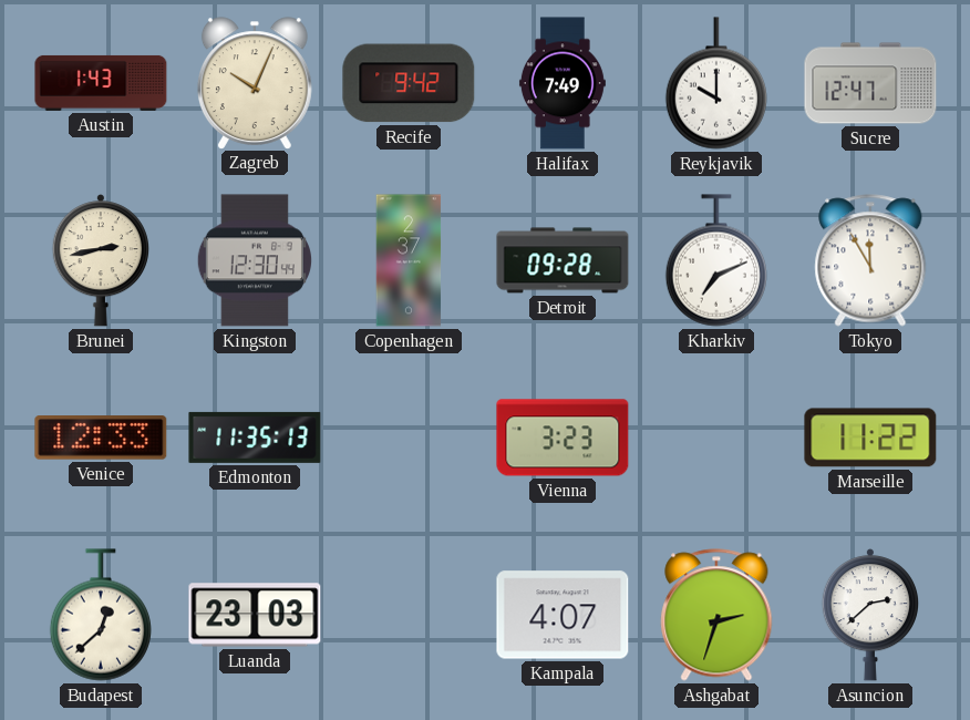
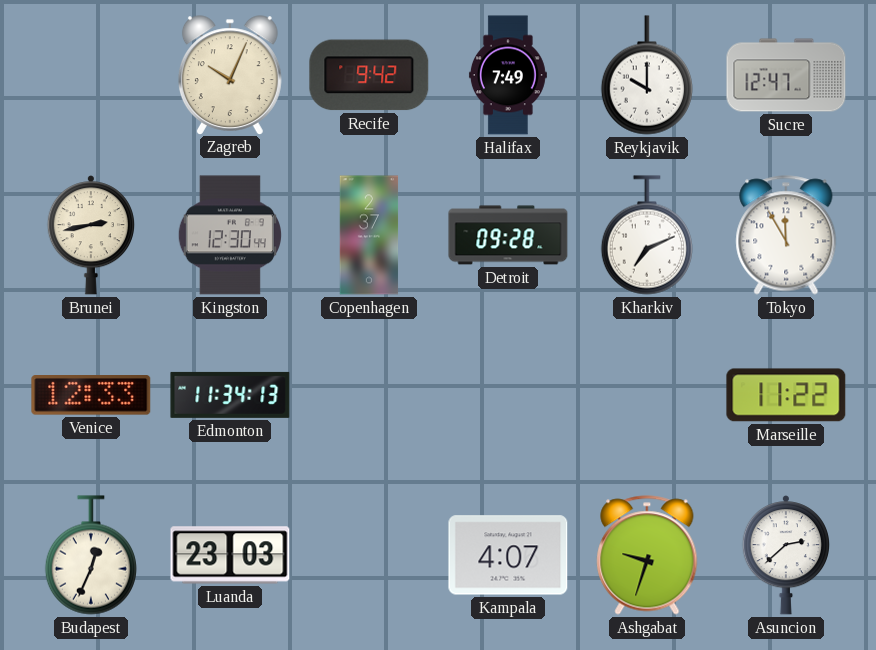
Austin: 1:43 -> none
Edmonton: 11:35 -> 11:34
Vienna: 3:23 -> none
Budapest: 12:38 -> 12:34
Ashgabat: 2:33 -> 9:33
